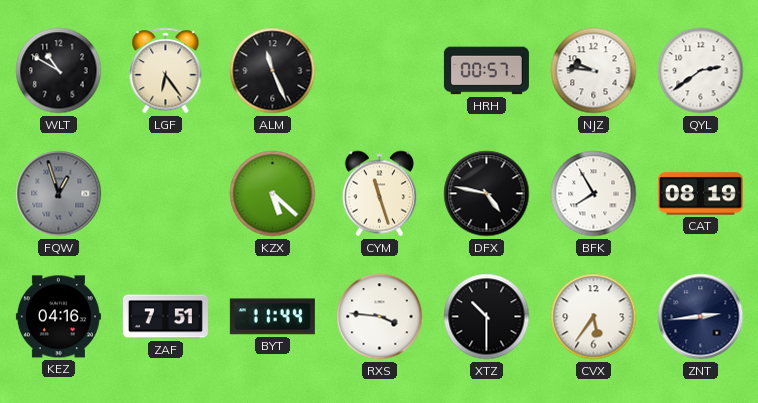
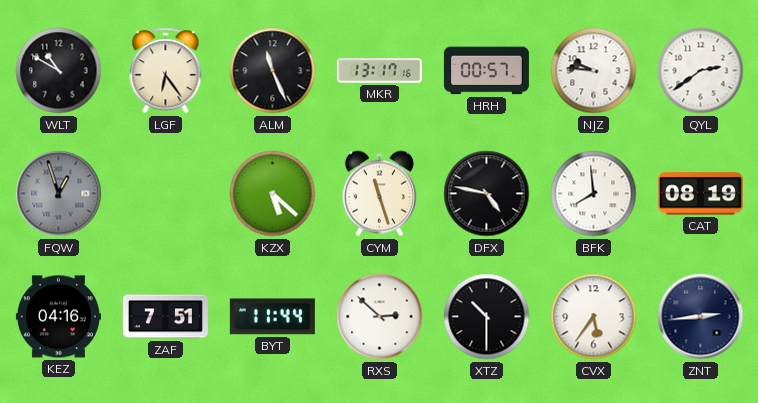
MKR: none -> 13:17
BFK: 7:55 -> 7:59
RXS: 3:46 -> 2:52
